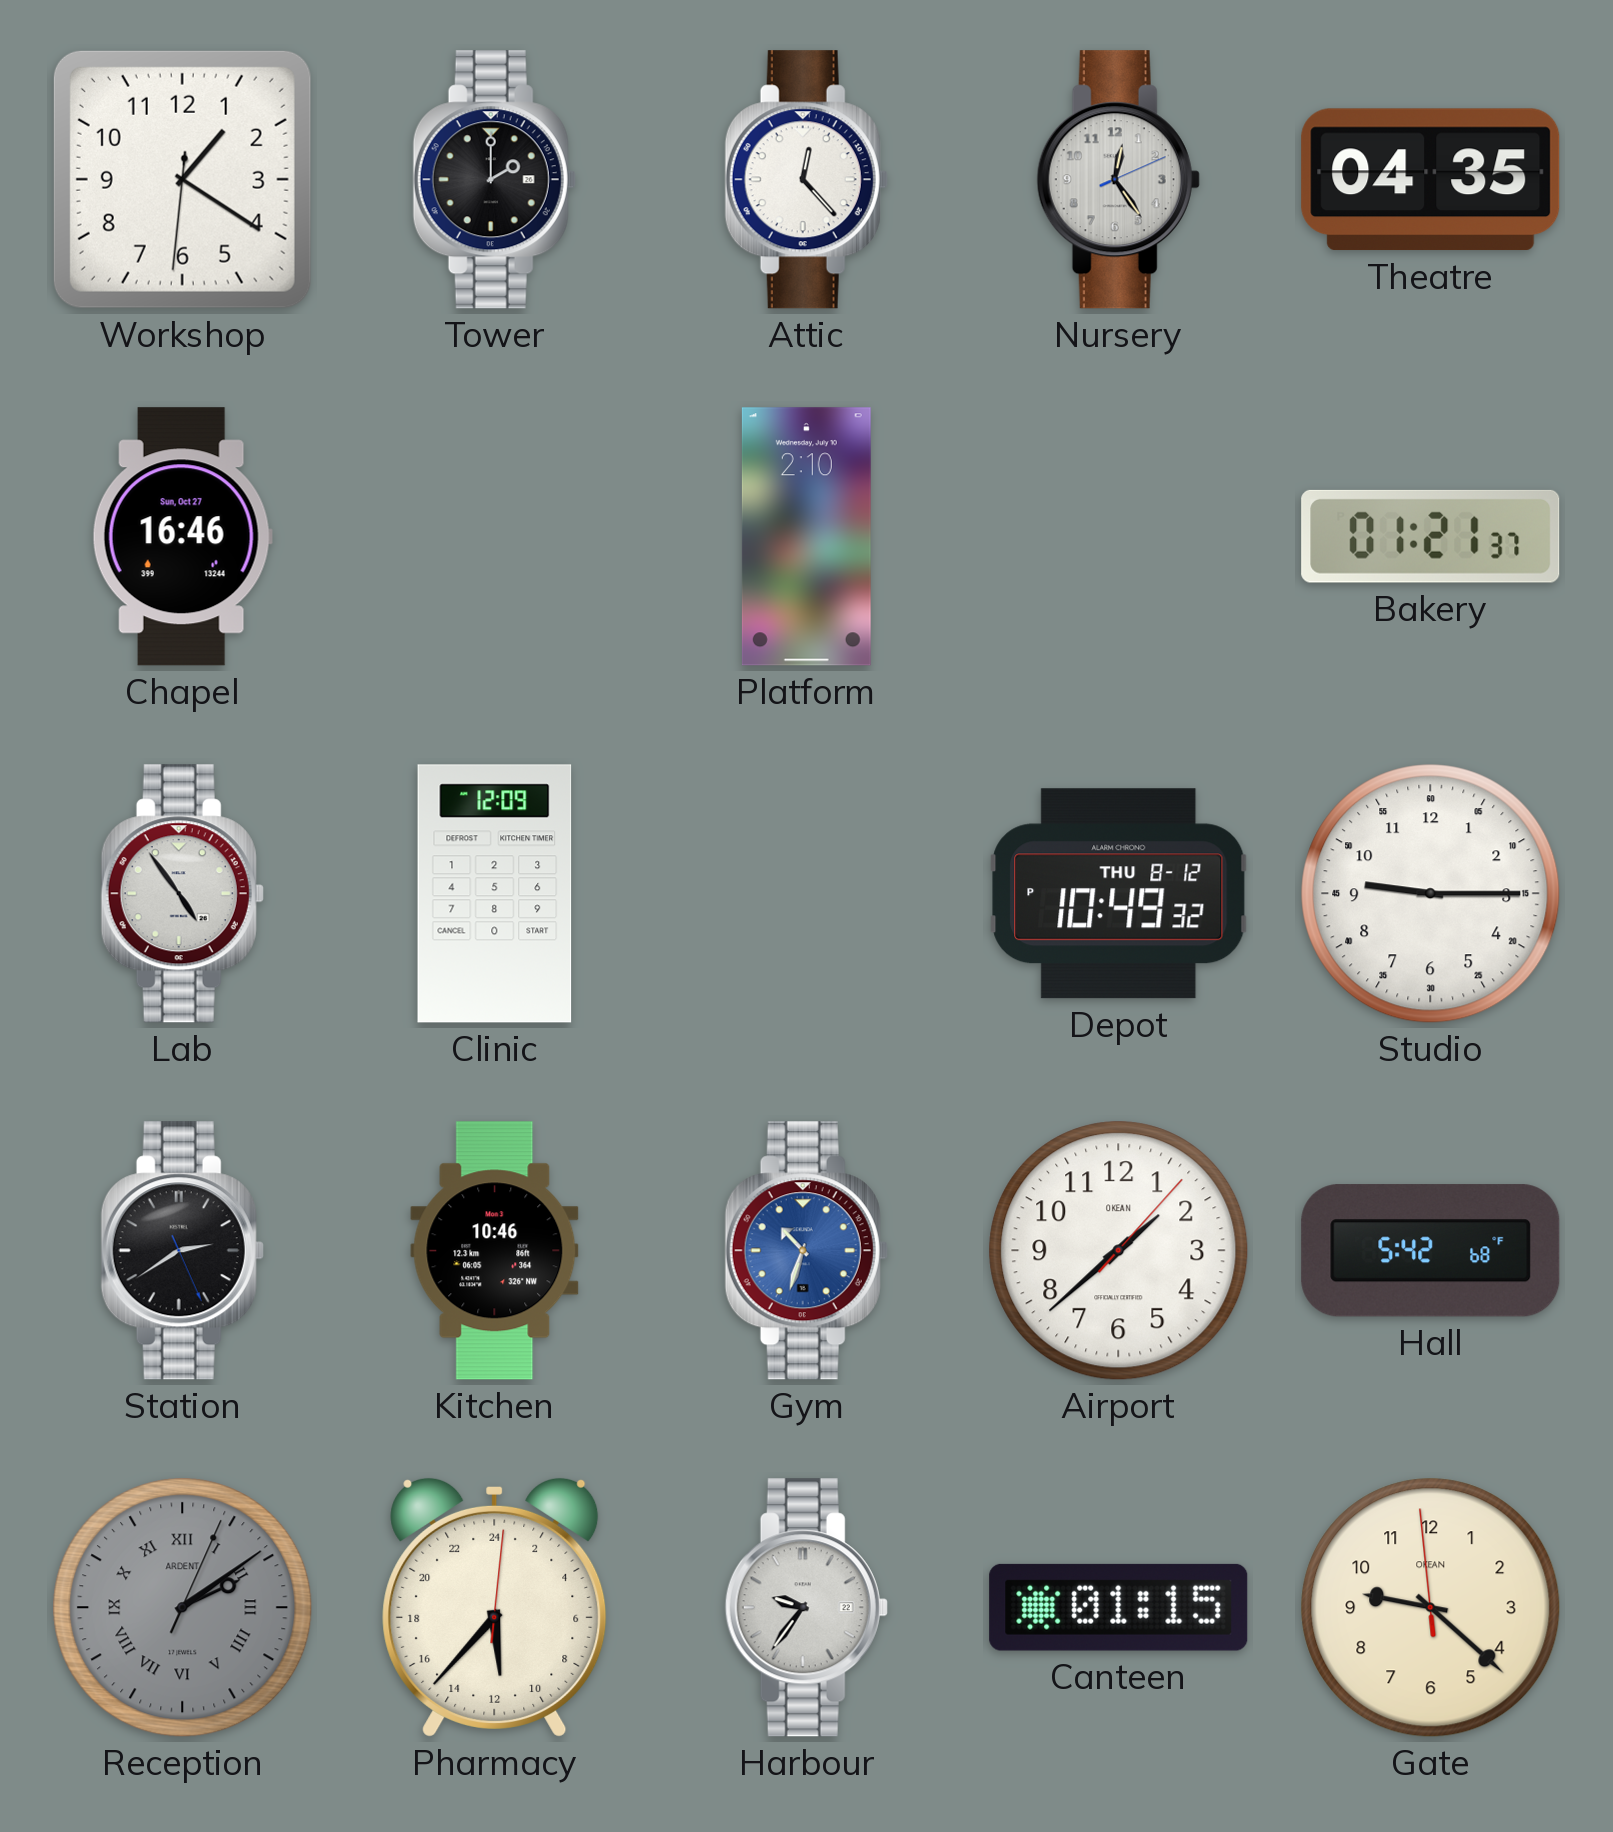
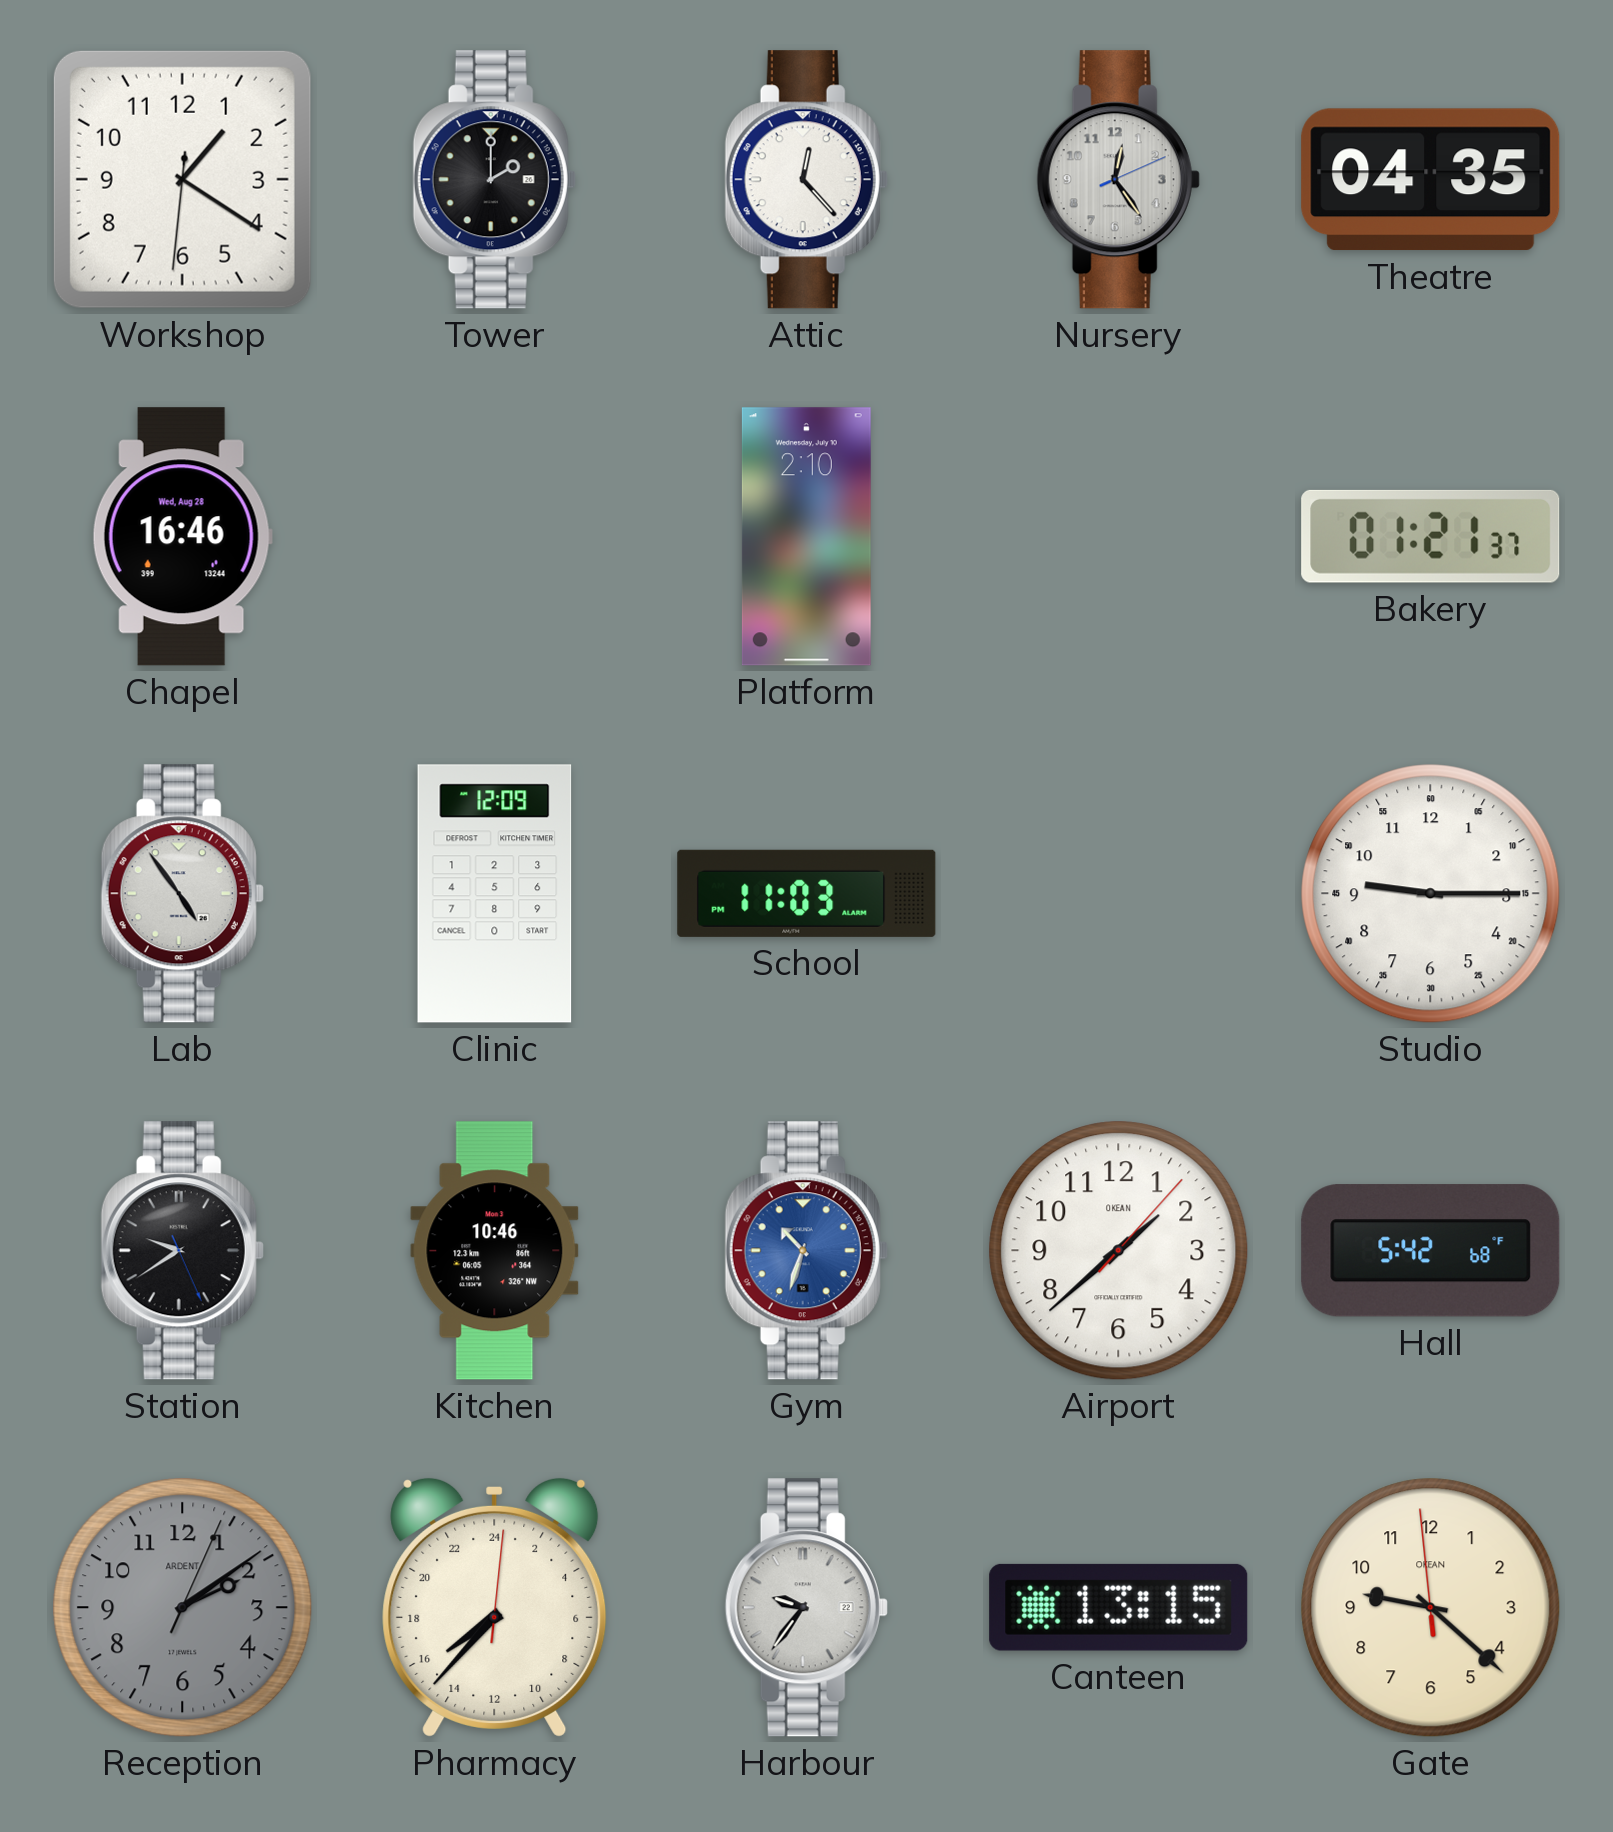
Chapel date: Sun, Oct 27 -> Wed, Aug 28
School: none -> 11:03
Depot: 10:49 -> none
Station: 2:39 -> 9:39
Reception numerals: Roman -> Arabic
Pharmacy: 11:37 -> 15:37
Canteen: 01:15 -> 13:15
